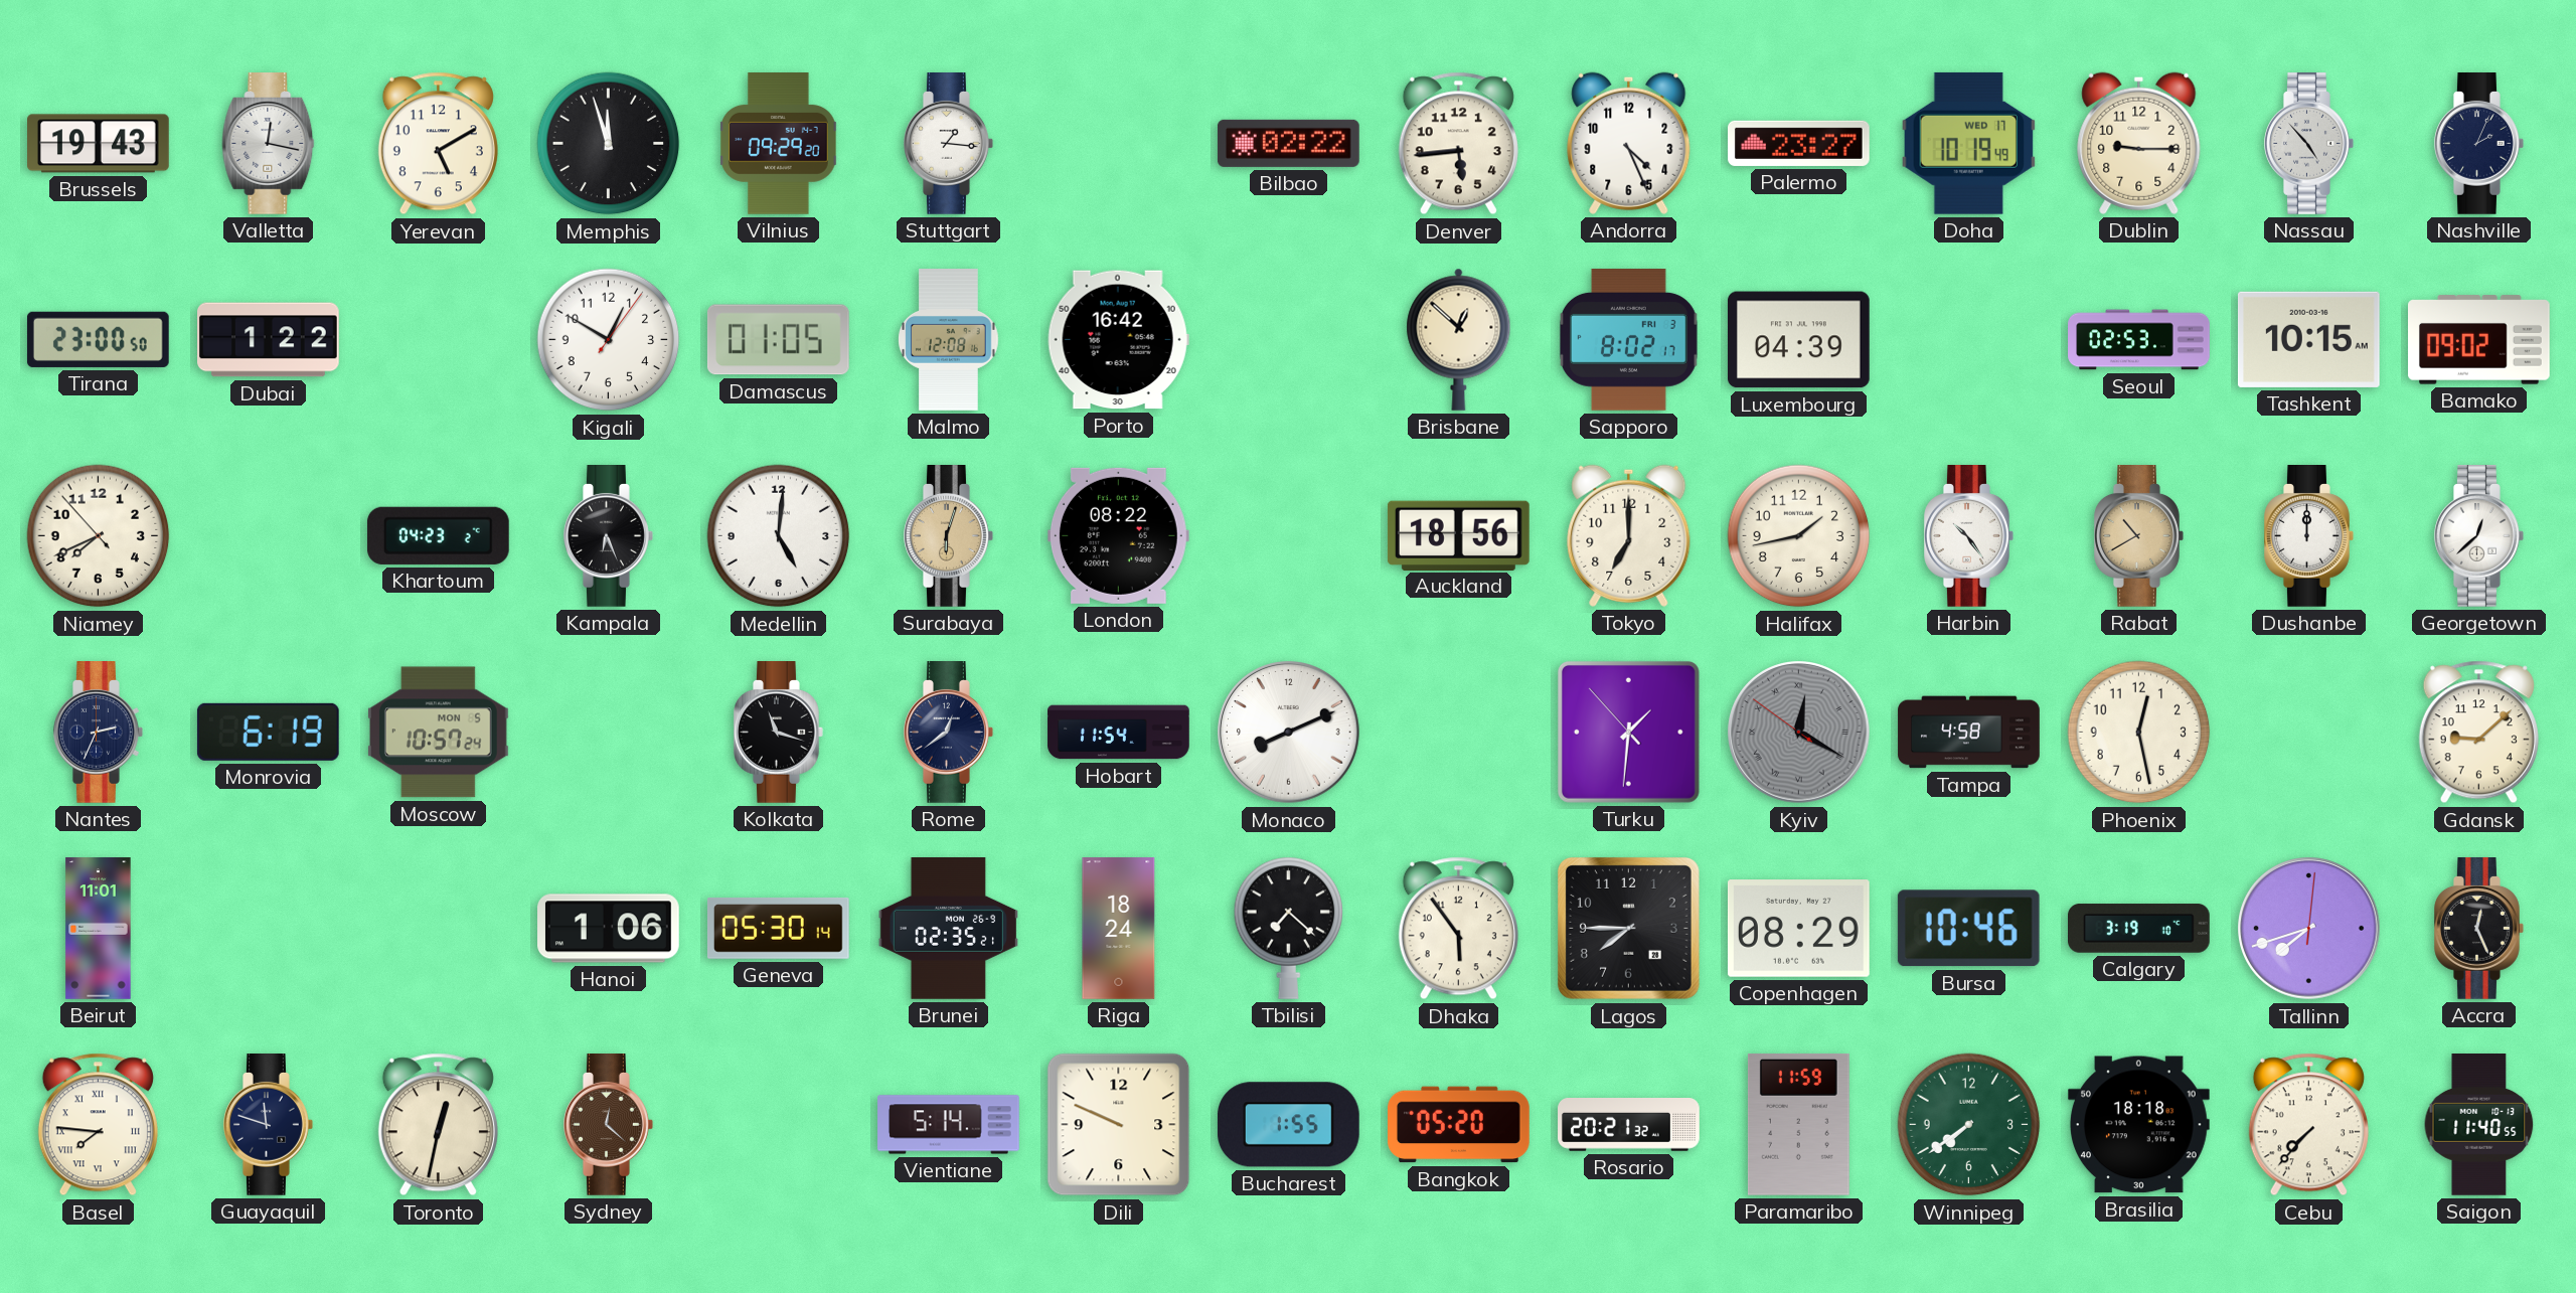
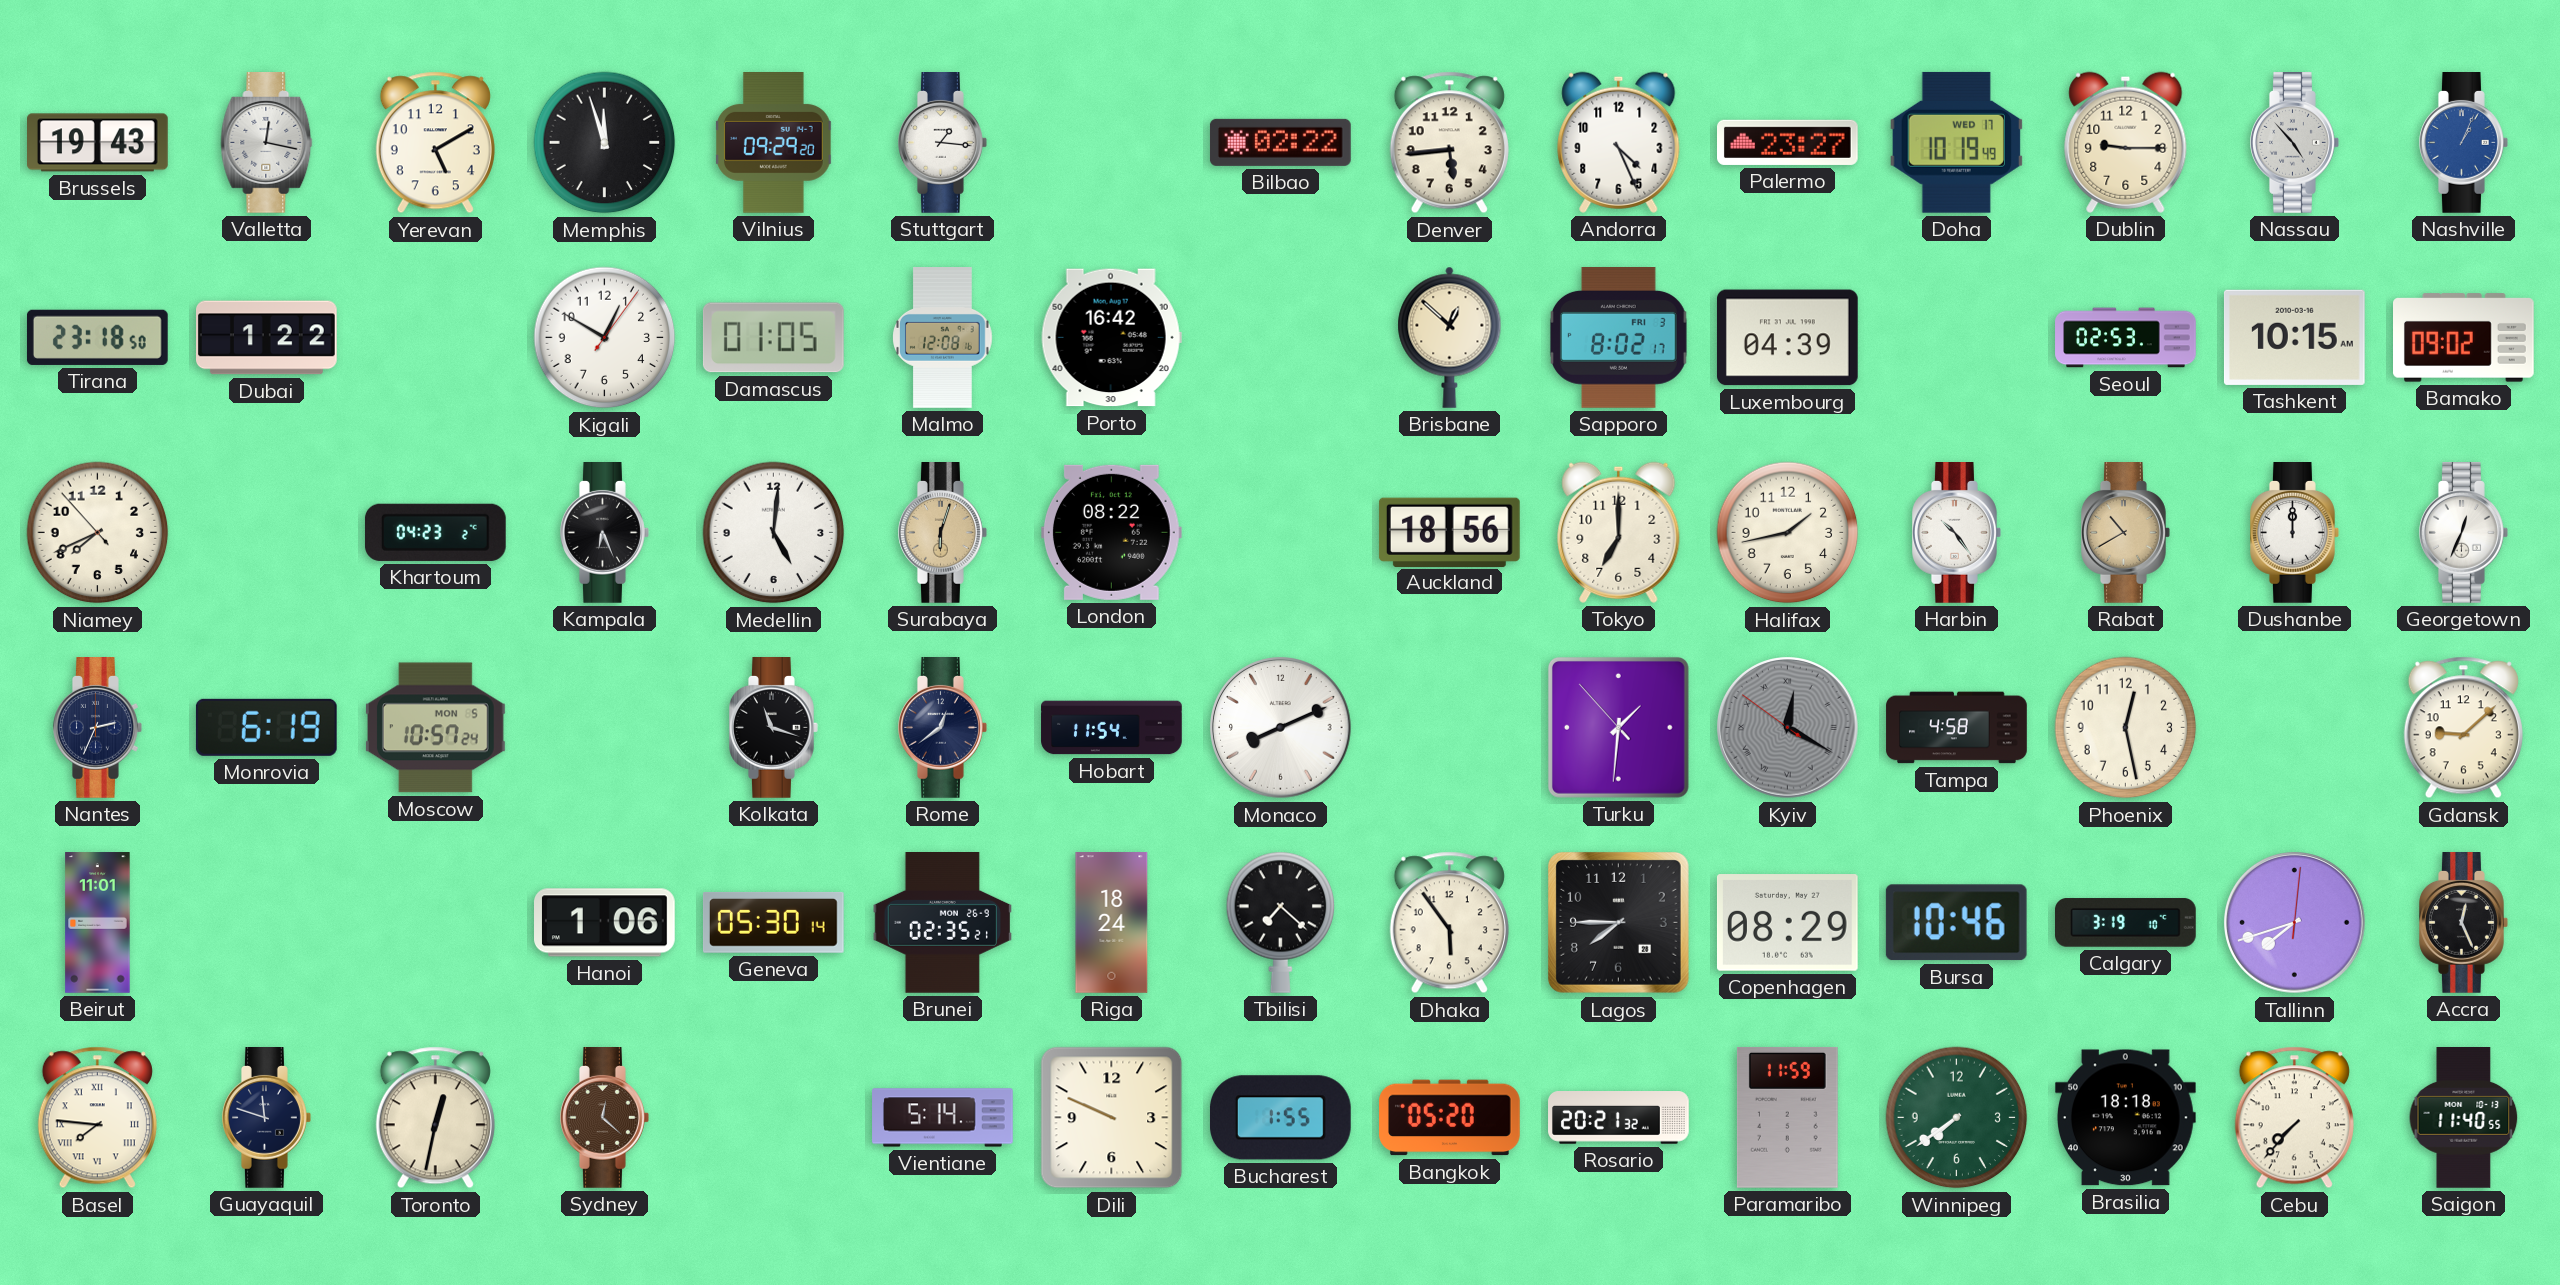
Nashville: 2:04 -> 1:04
Nashville dial: navy -> blue
Tirana: 23:00 -> 23:18
Georgetown: 12:38 -> 12:34
